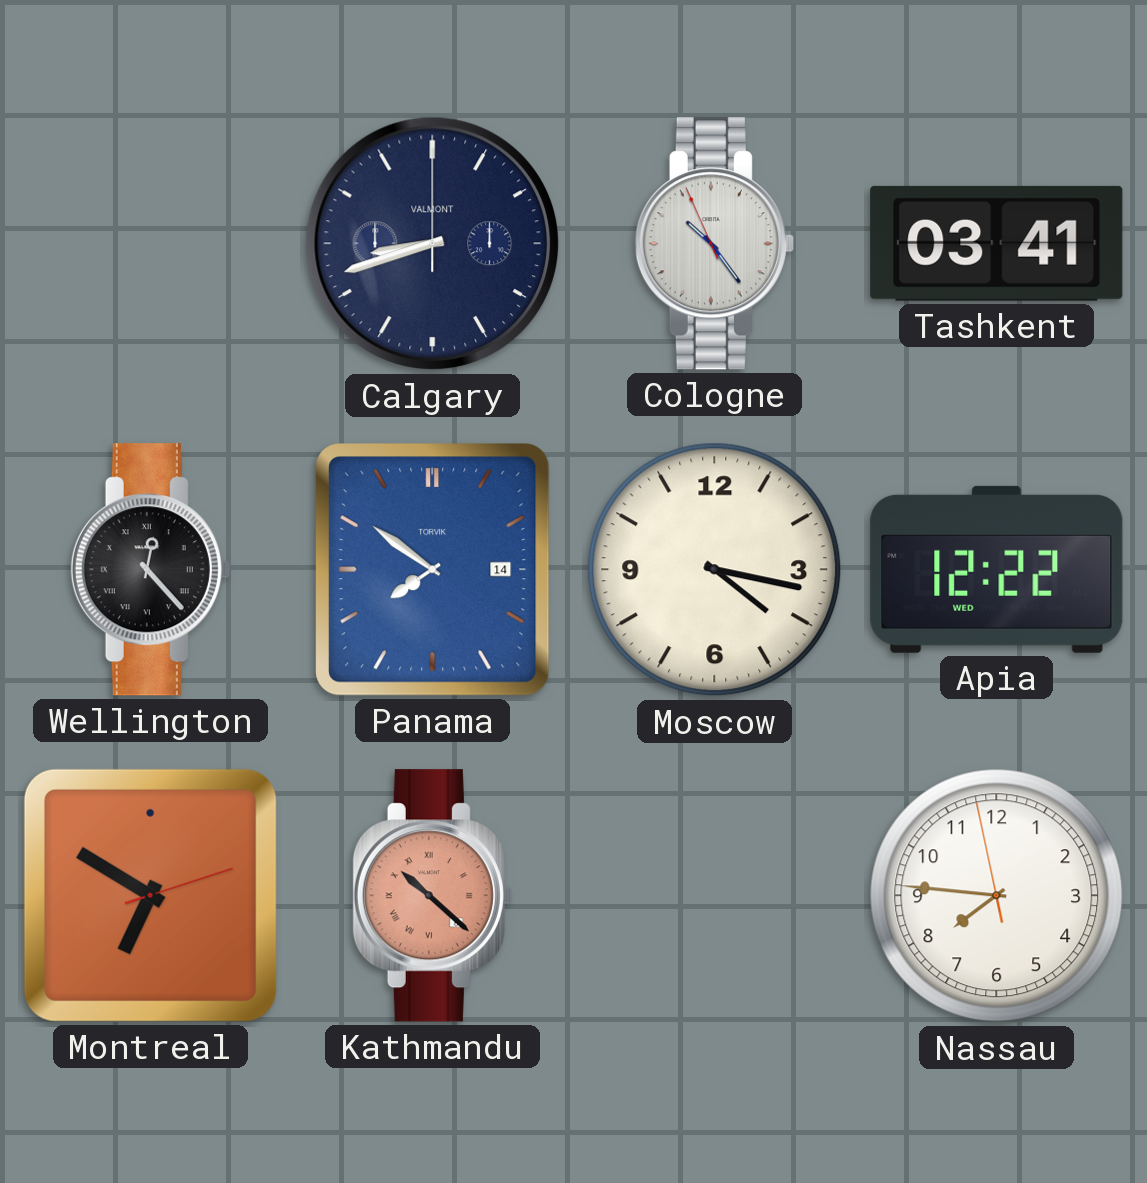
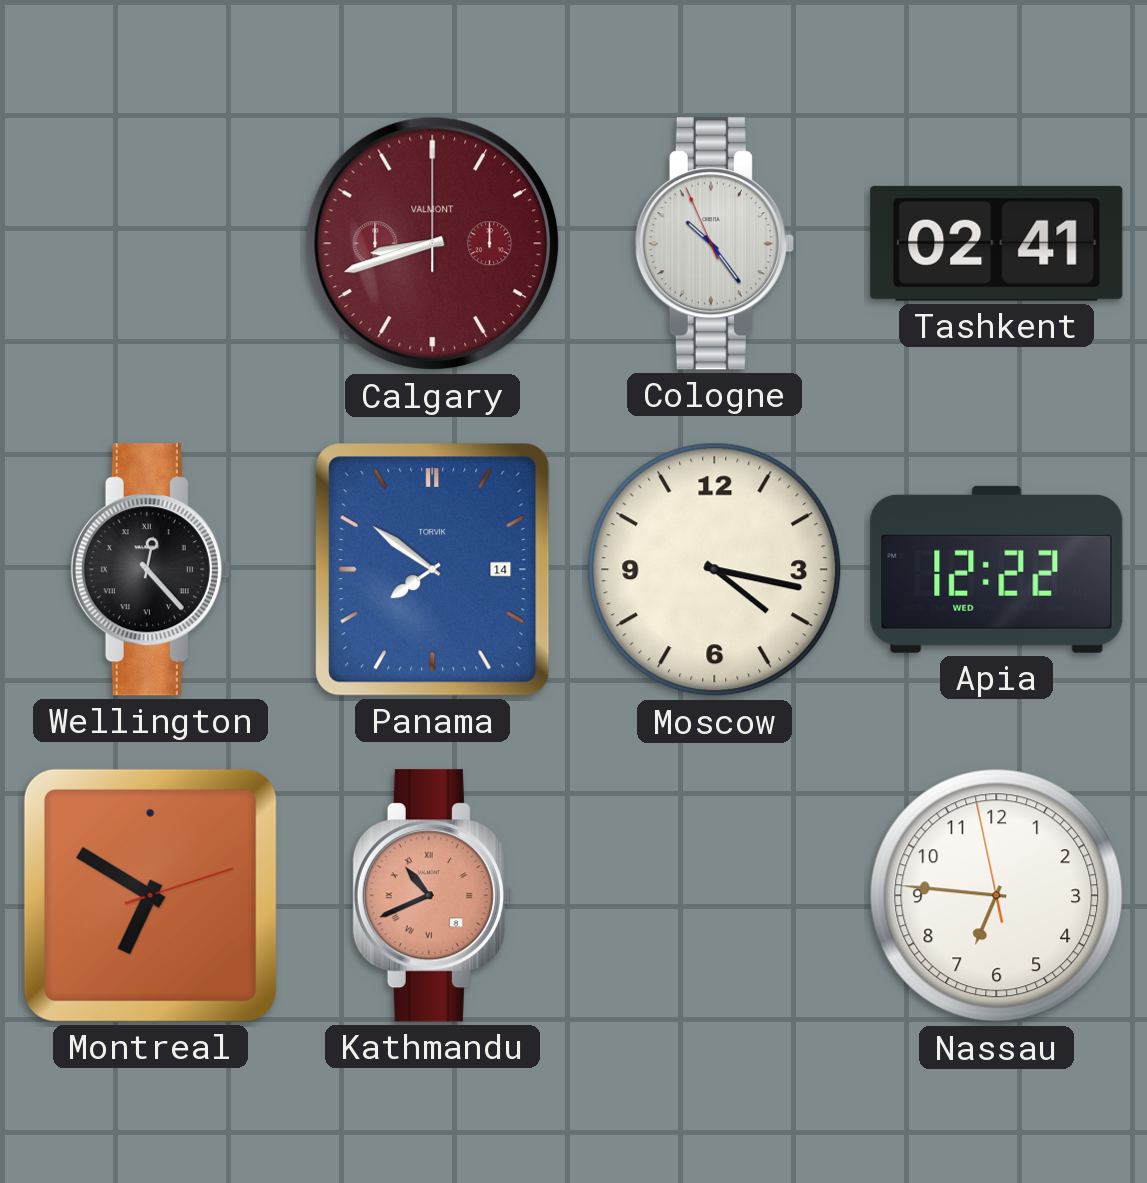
Calgary dial: navy -> burgundy
Tashkent: 03:41 -> 02:41
Kathmandu: 10:22 -> 10:41
Nassau: 7:45 -> 6:45
